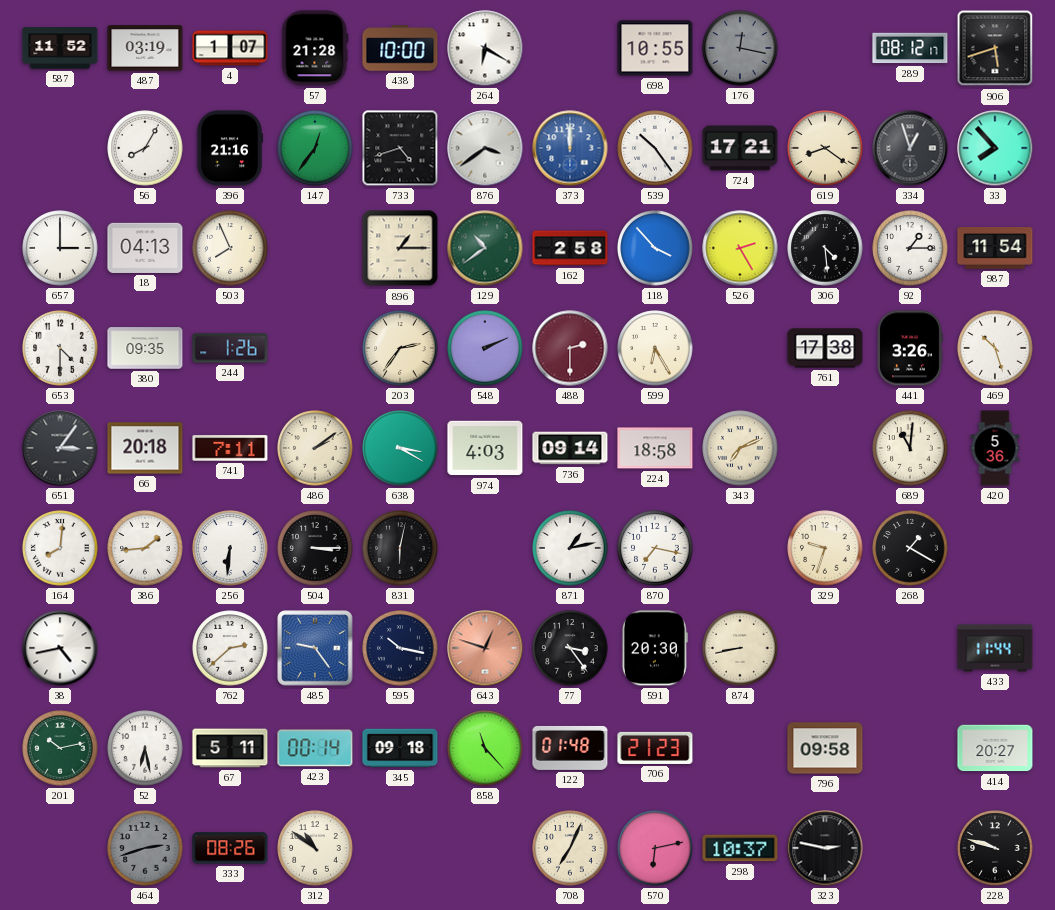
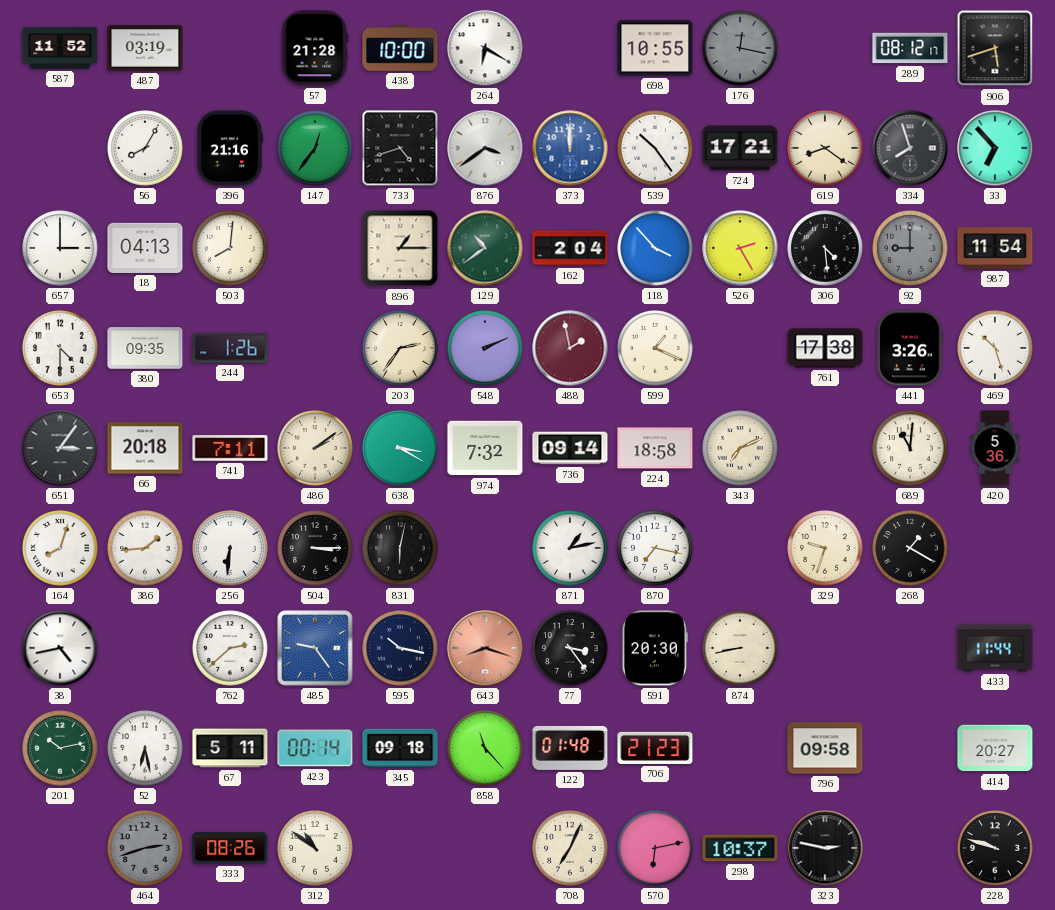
4: 1:07 -> none
334: 12:57 -> 7:57
33: 7:53 -> 6:53
503: 7:56 -> 8:01
162: 2:58 -> 2:04
92: 1:15 -> 9:00
92 dial: white -> grey
488: 2:30 -> 1:58
599: 6:25 -> 1:19
974: 4:03 -> 7:32
164: 8:01 -> 8:03
643: 12:48 -> 8:18
